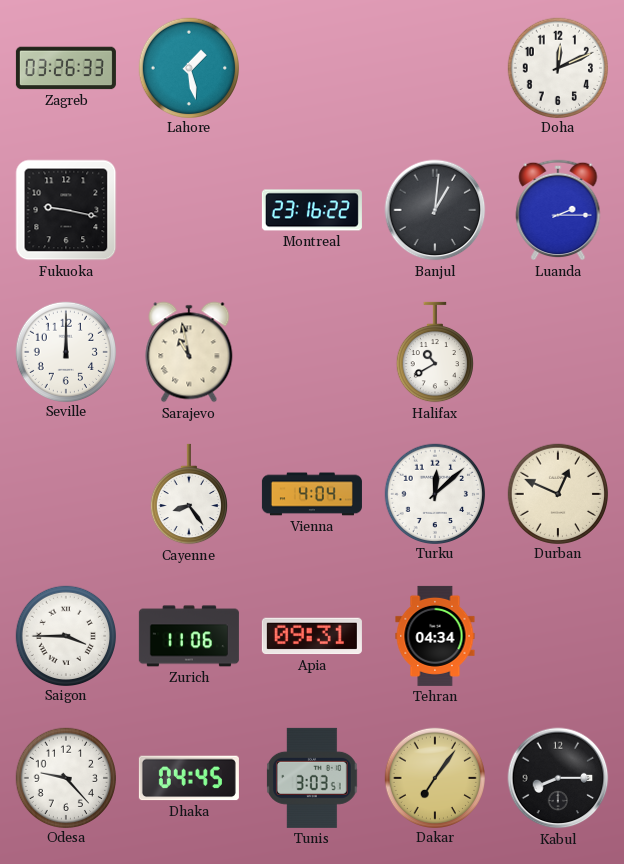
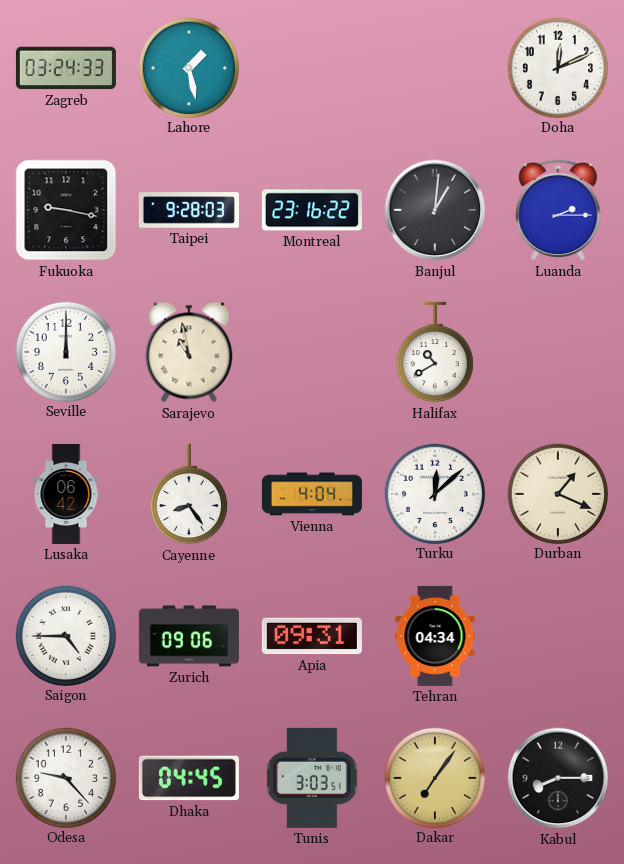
Zagreb: 03:26 -> 03:24
Taipei: none -> 9:28
Lusaka: none -> 06:42
Durban: 12:49 -> 1:19
Saigon: 3:45 -> 4:45
Zurich: 11:06 -> 09:06
